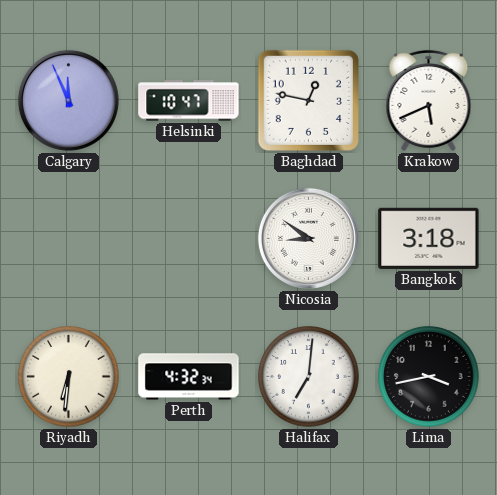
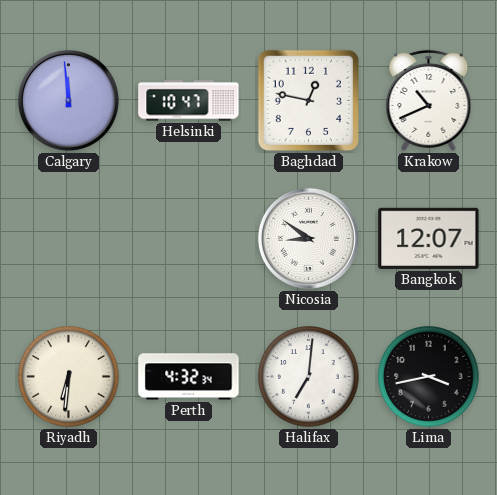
Calgary: 11:56 -> 11:59
Krakow: 5:41 -> 10:41
Bangkok: 3:18 -> 12:07
